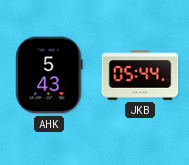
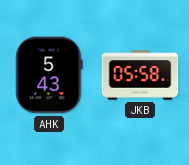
JKB: 05:44 -> 05:58
